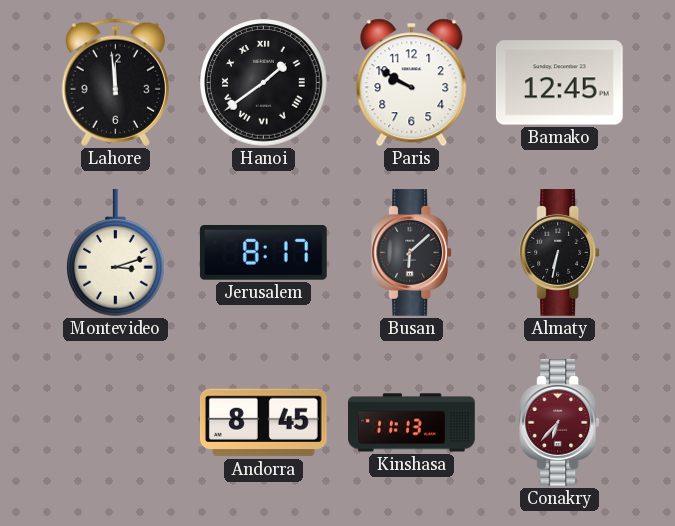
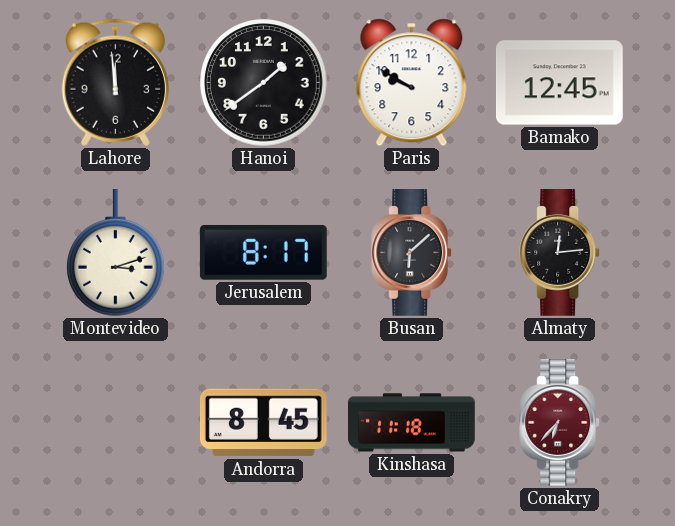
Hanoi numerals: Roman -> Arabic
Almaty: 6:32 -> 12:14
Kinshasa: 11:13 -> 11:18
